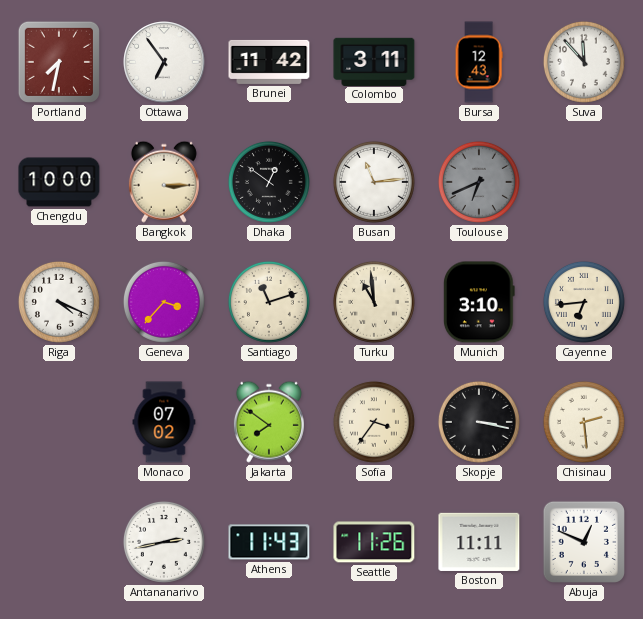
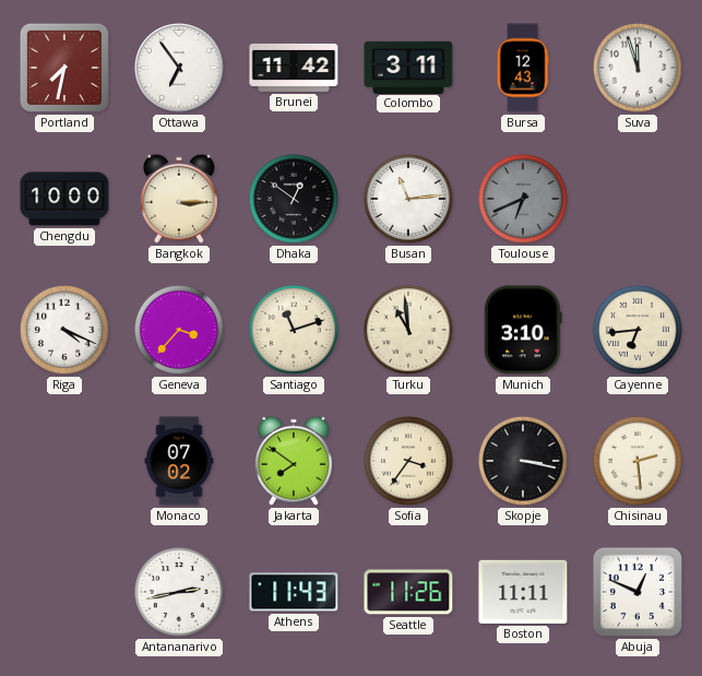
Suva: 11:53 -> 11:57
